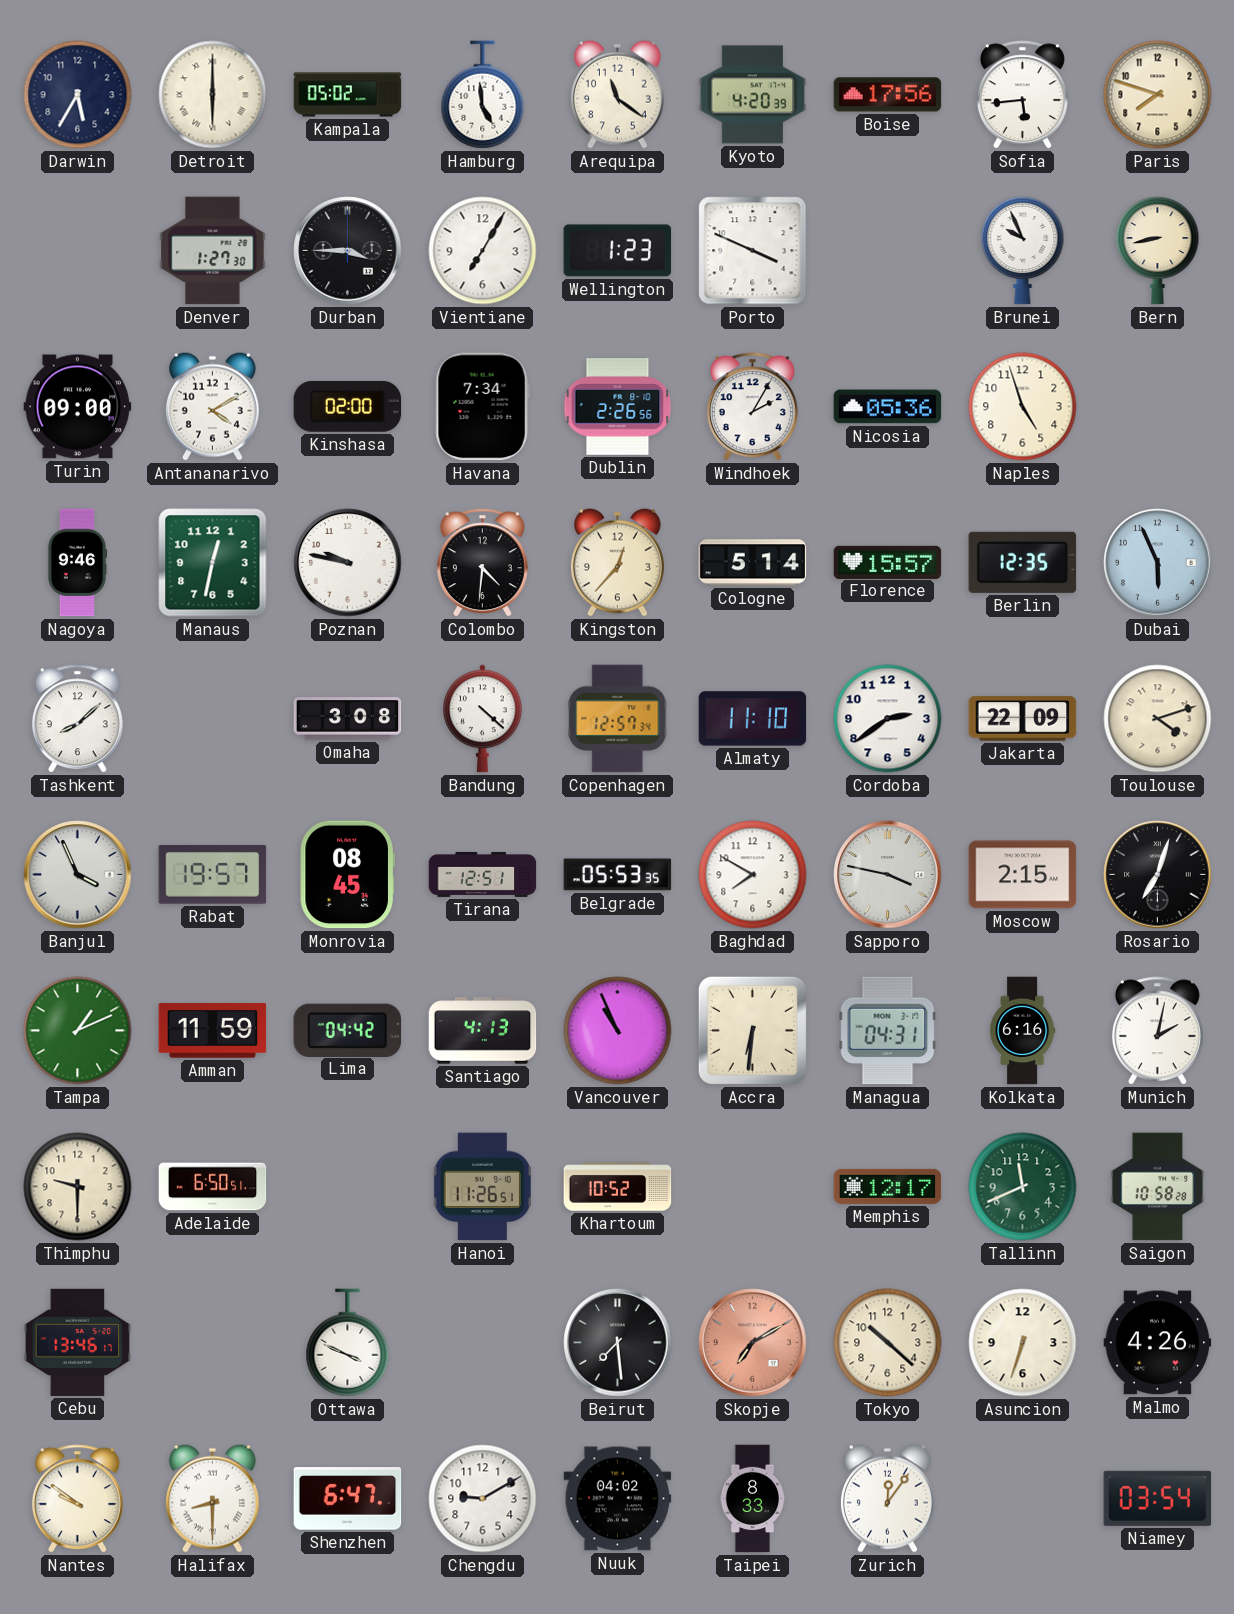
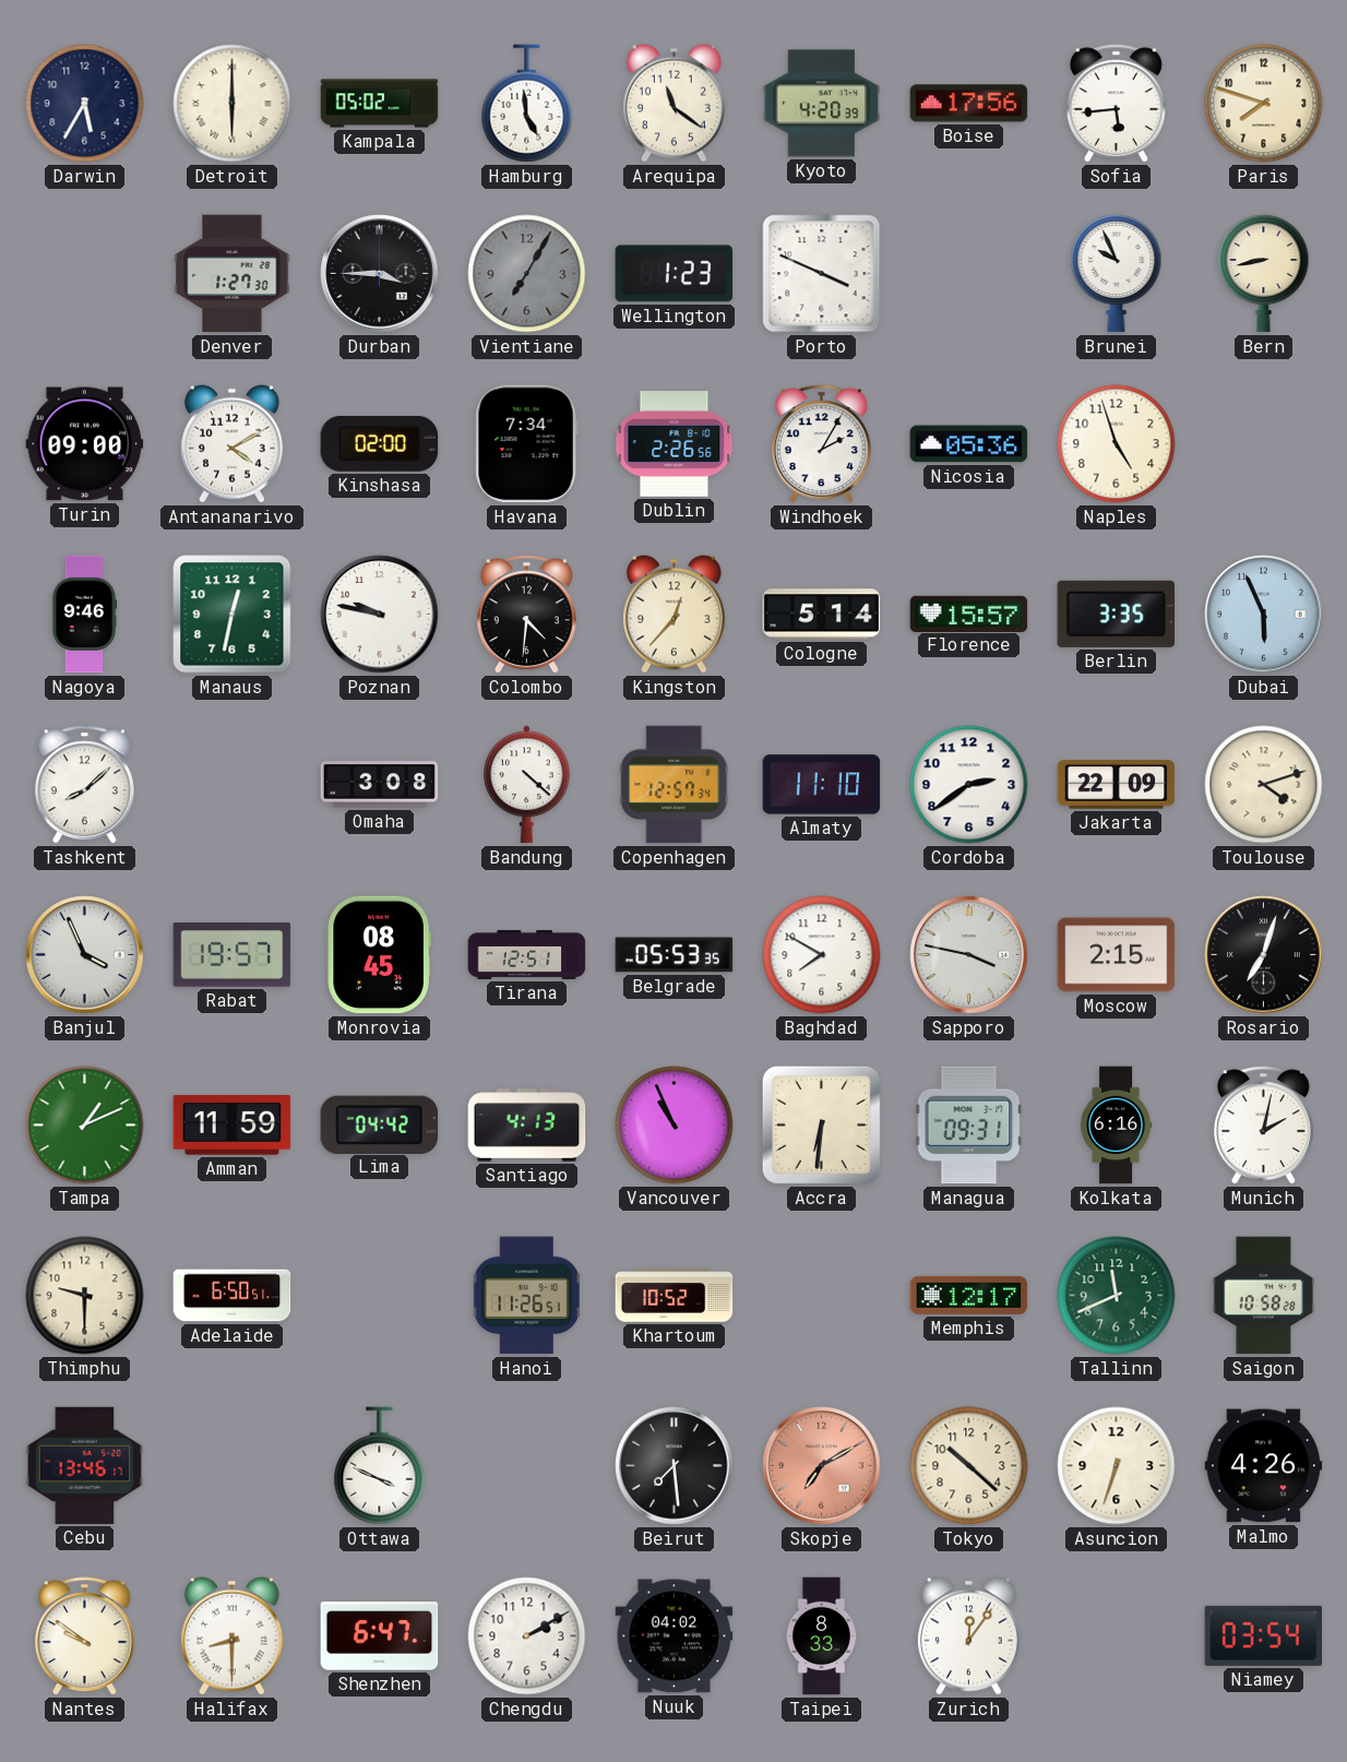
Vientiane dial: white -> grey
Berlin: 12:35 -> 3:35
Managua: 04:31 -> 09:31
Chengdu: 9:10 -> 2:10
